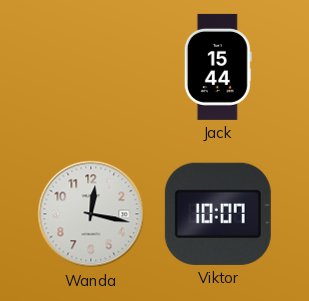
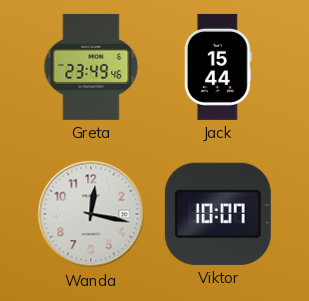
Greta: none -> 23:49
